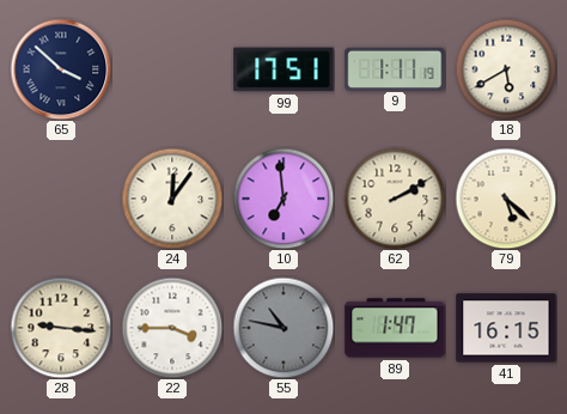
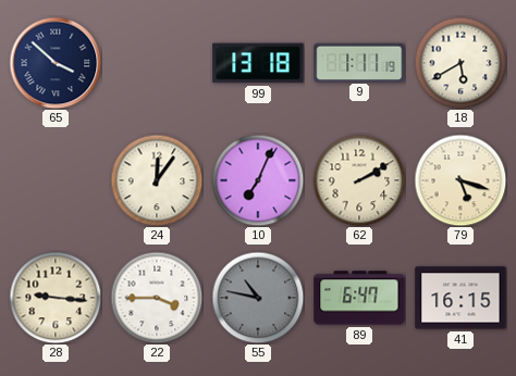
99: 17:51 -> 13:18
10: 6:59 -> 7:04
79: 5:22 -> 5:18
89: 1:47 -> 6:47
